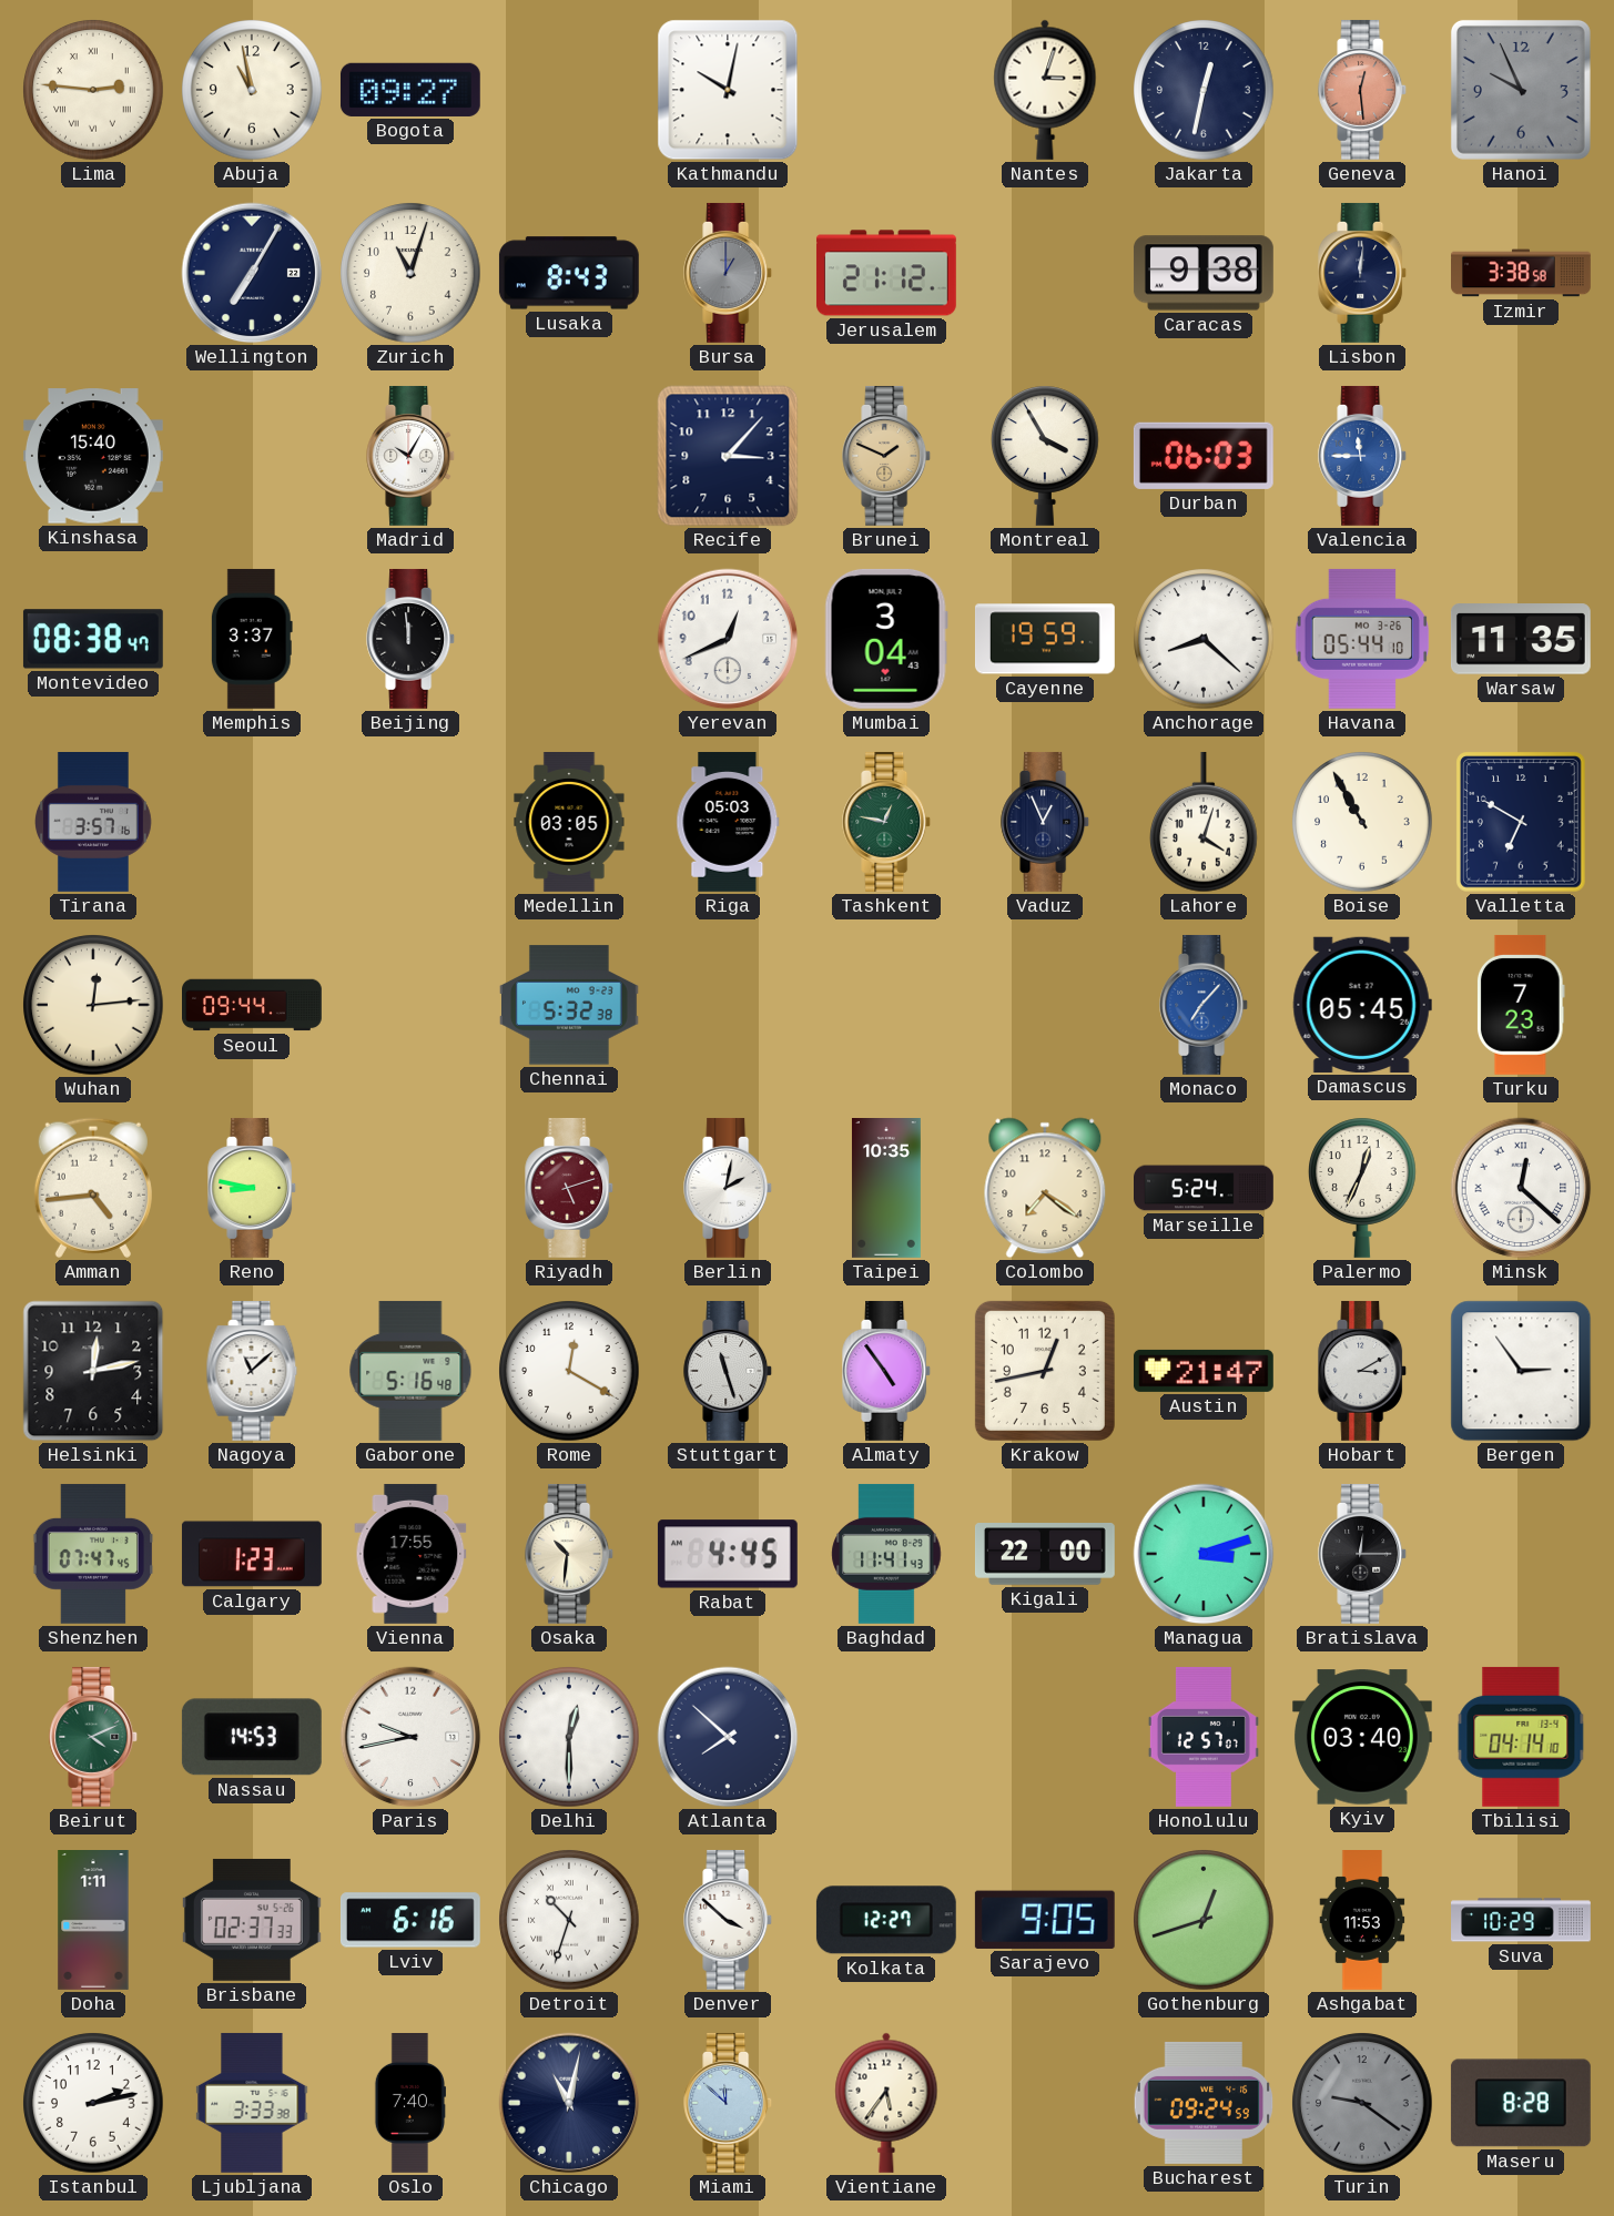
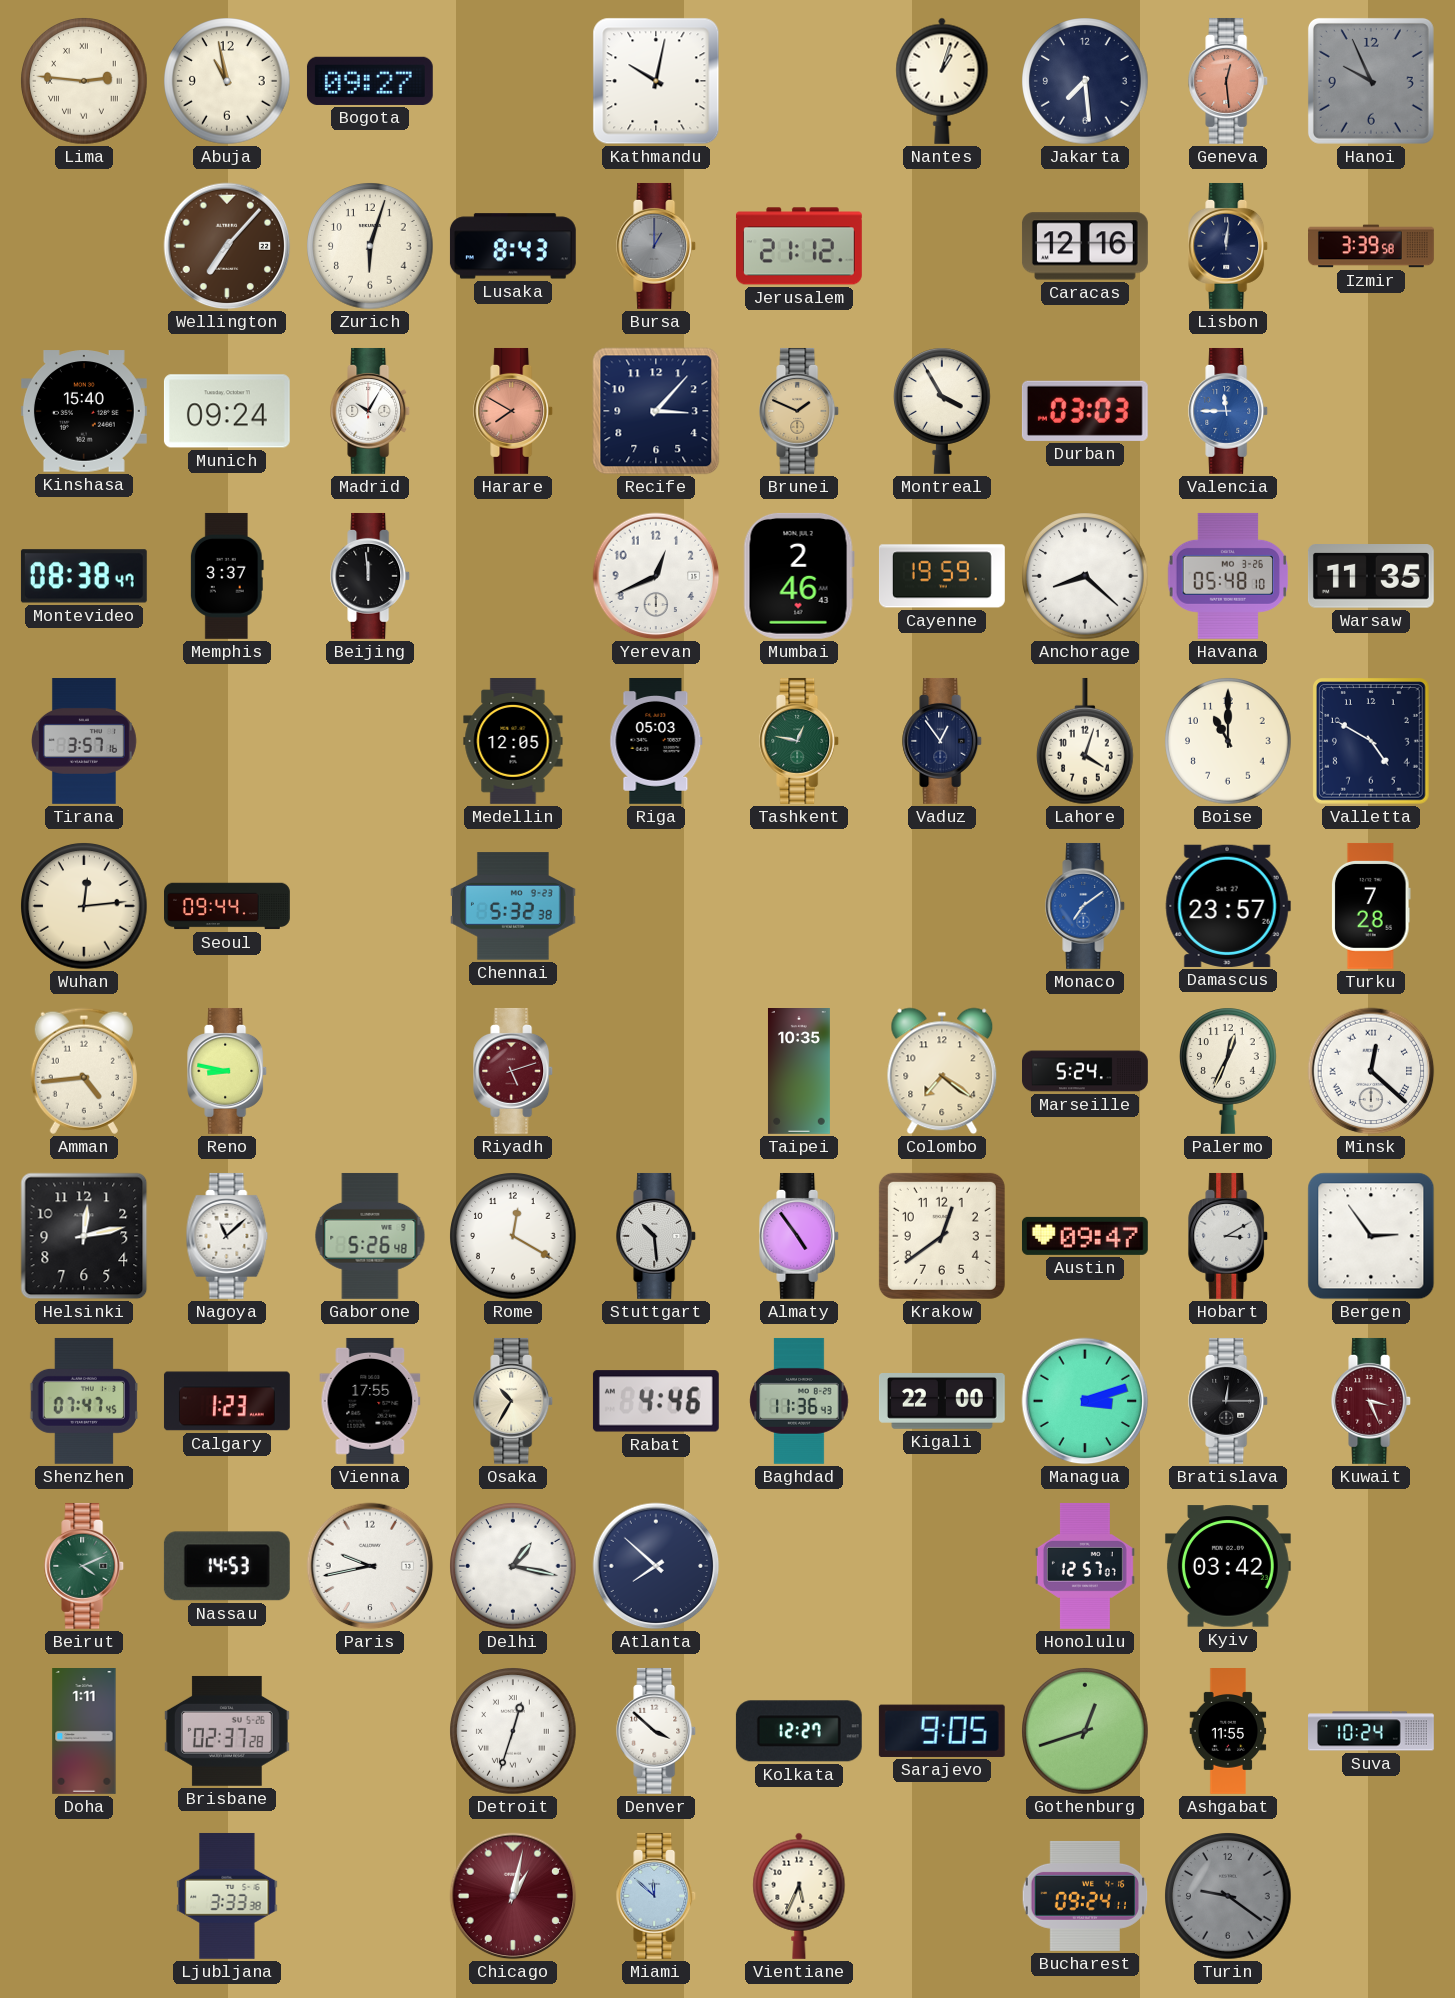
Nantes: 3:03 -> 1:03
Jakarta: 12:32 -> 7:29
Wellington: 7:05 -> 7:07
Wellington dial: navy -> brown
Zurich: 11:03 -> 6:03
Caracas: 9:38 -> 12:16
Izmir: 3:38 -> 3:39
Munich: none -> 09:24
Harare: none -> 7:50
Durban: 06:03 -> 03:03
Mumbai: 3:04 -> 2:46
Havana: 05:44 -> 05:48
Medellin: 03:05 -> 12:05
Vaduz: 12:56 -> 12:54
Boise: 10:55 -> 11:00
Valletta: 6:50 -> 4:50
Monaco: 7:07 -> 7:09
Damascus: 05:45 -> 23:57
Turku: 7:23 -> 7:28
Berlin: 2:02 -> none
Gaborone: 5:16 -> 5:26
Stuttgart: 11:27 -> 10:29
Krakow: 12:43 -> 12:39
Austin: 21:47 -> 09:47
Osaka: 10:31 -> 10:35
Rabat: 4:45 -> 4:46
Baghdad: 11:41 -> 11:36
Kuwait: none -> 3:26
Delhi: 12:30 -> 1:17
Kyiv: 03:40 -> 03:42
Tbilisi: 04:14 -> none
Brisbane: 02:37:33 -> 02:37:28
Lviv: 6:16 -> none
Detroit: 10:33 -> 12:33
Ashgabat: 11:53 -> 11:55
Suva: 10:29 -> 10:24
Istanbul: 2:13 -> none
Oslo: 7:40 -> none
Chicago: 11:02 -> 1:02
Chicago dial: navy -> burgundy
Vientiane: 5:36 -> 5:34
Bucharest: 09:24:59 -> 09:24:11
Maseru: 8:28 -> none
